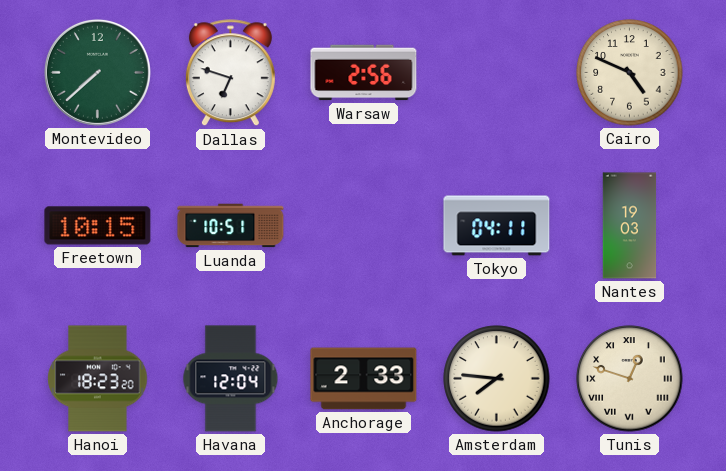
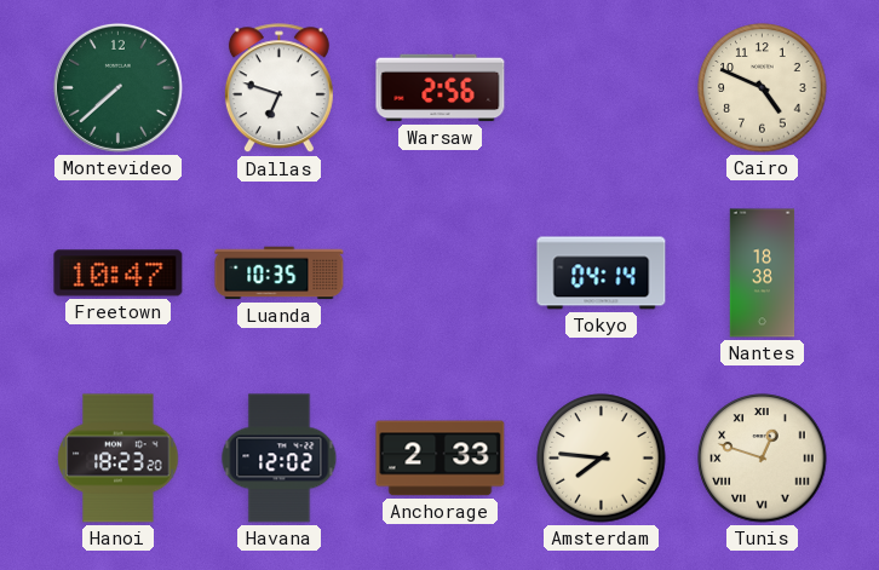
Freetown: 10:15 -> 10:47
Luanda: 10:51 -> 10:35
Tokyo: 04:11 -> 04:14
Nantes: 19:03 -> 18:38
Havana: 12:04 -> 12:02
